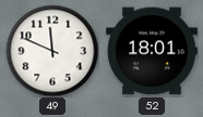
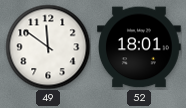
49: 11:49 -> 11:51
